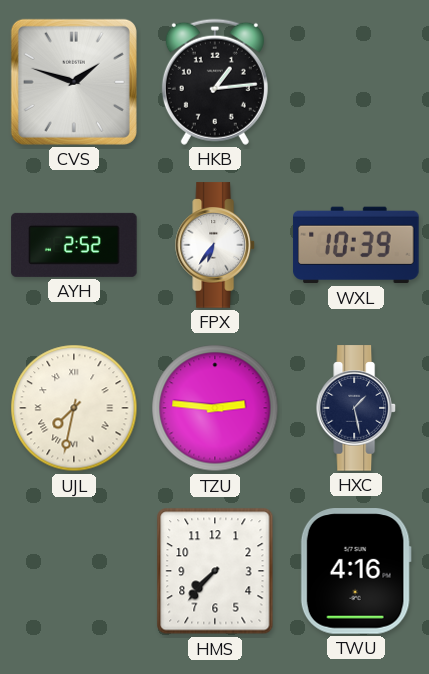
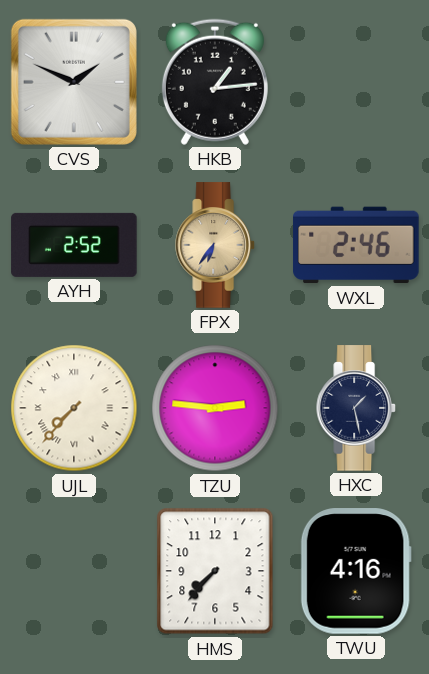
CVS: 1:48 -> 1:49
FPX dial: white -> champagne
WXL: 10:39 -> 2:46
UJL: 7:32 -> 7:37
